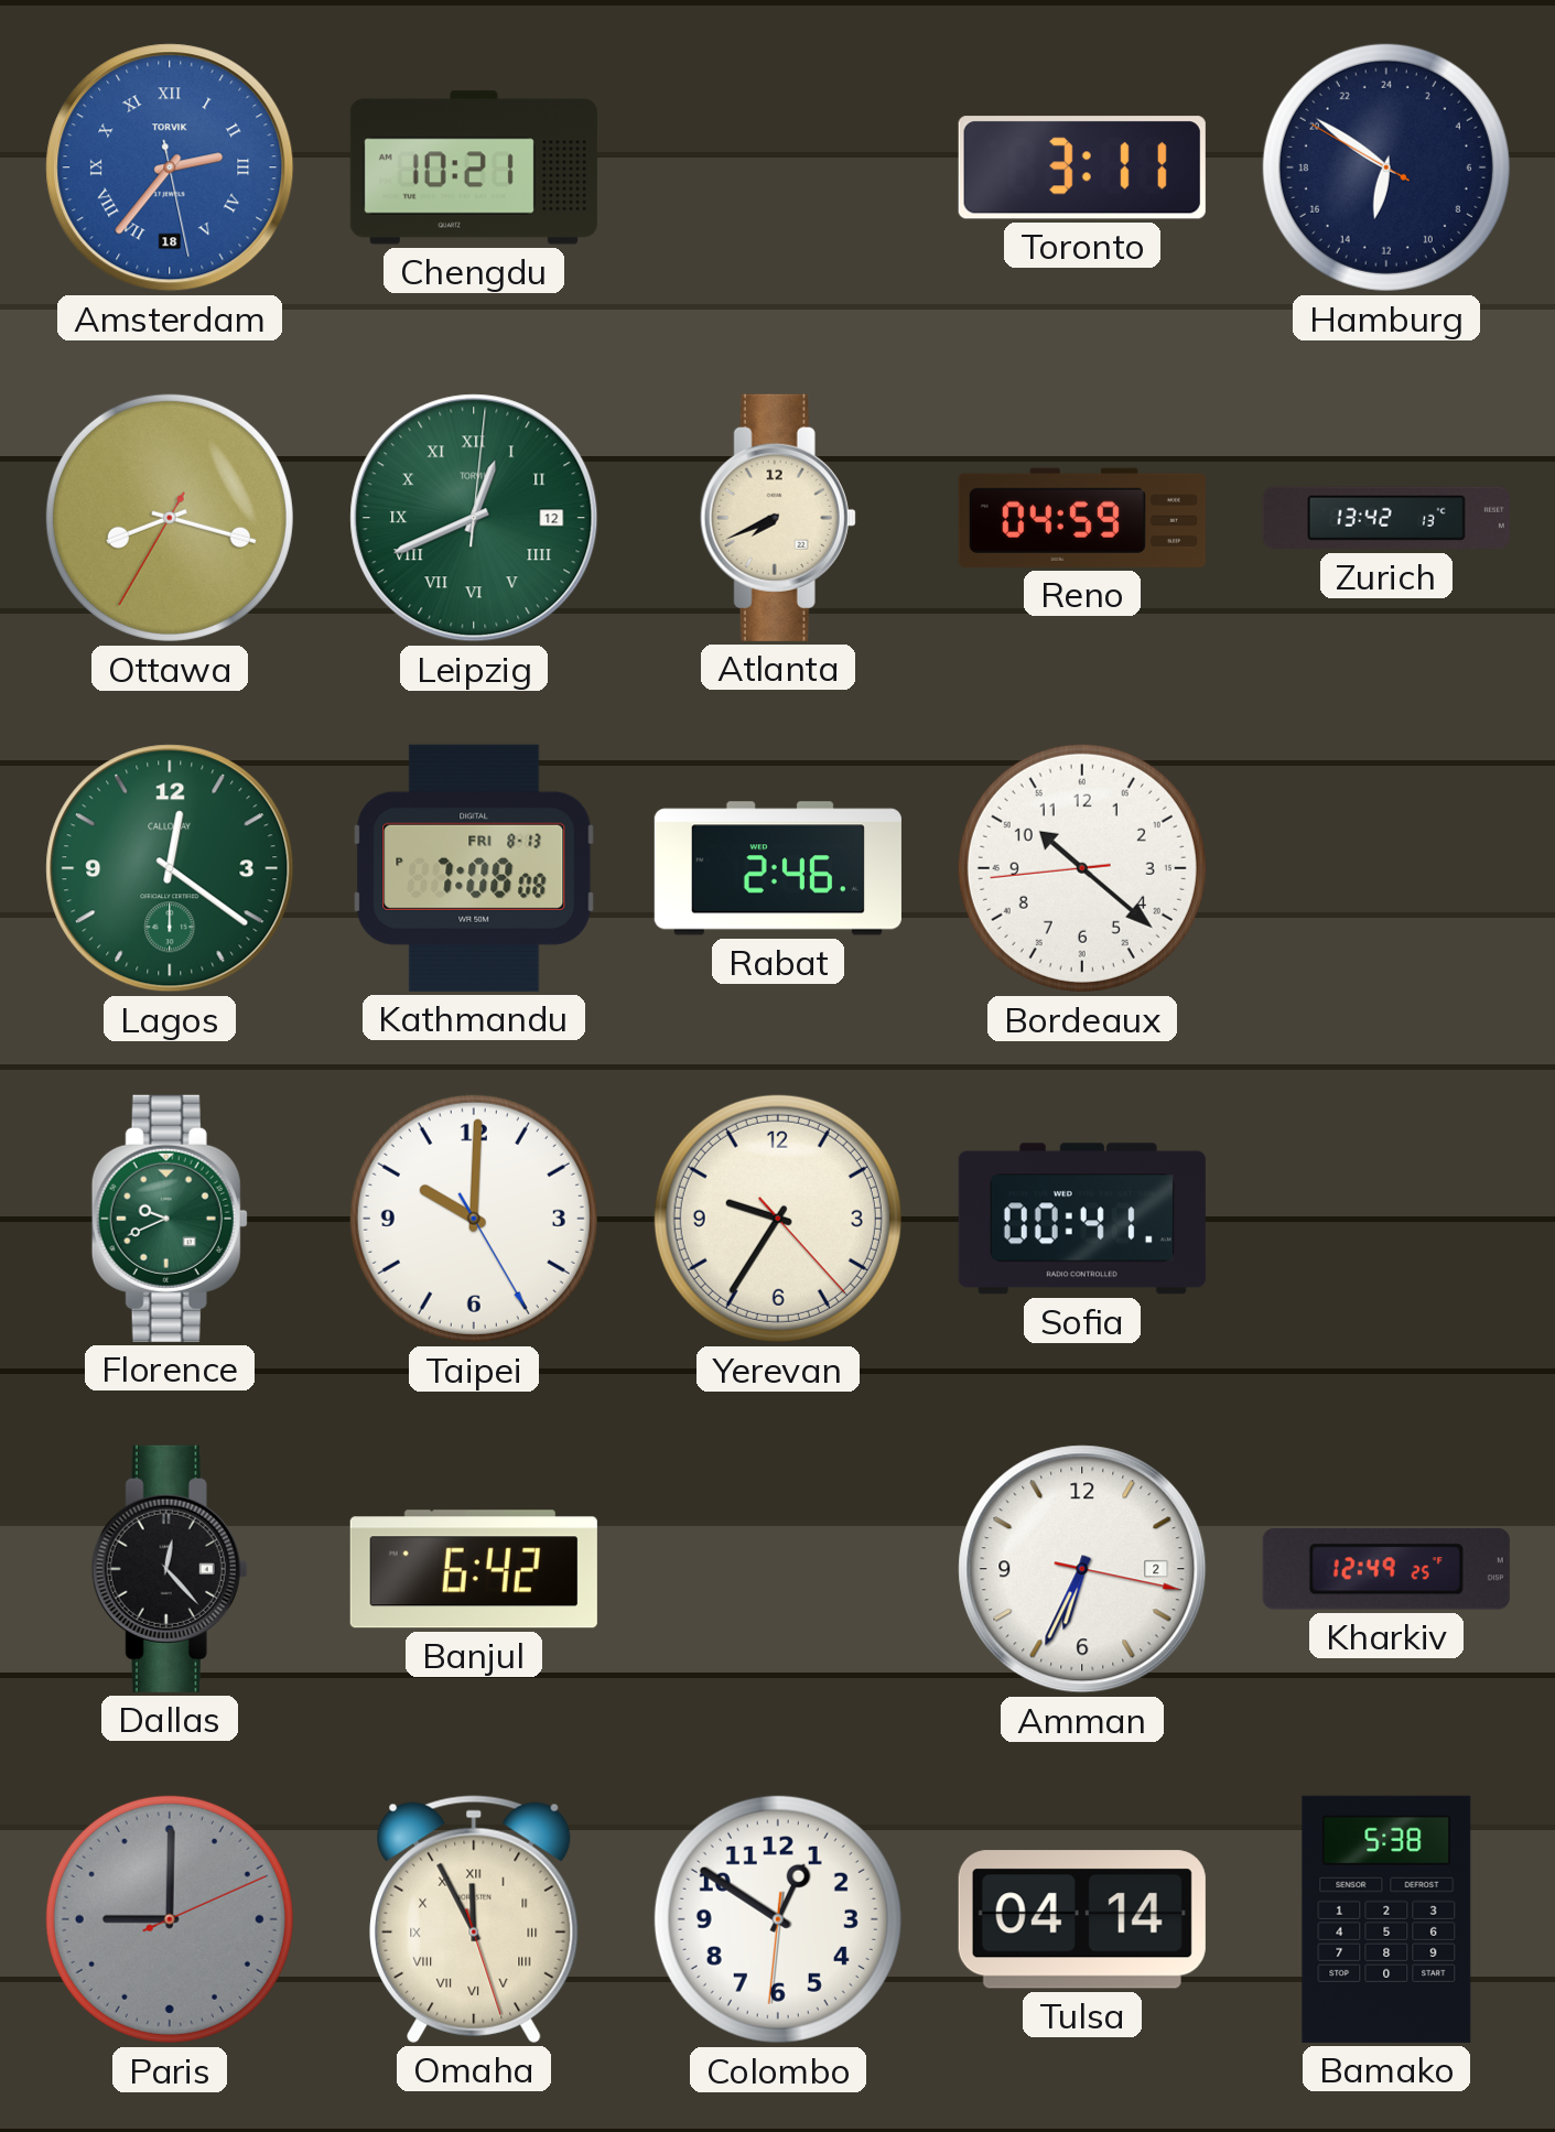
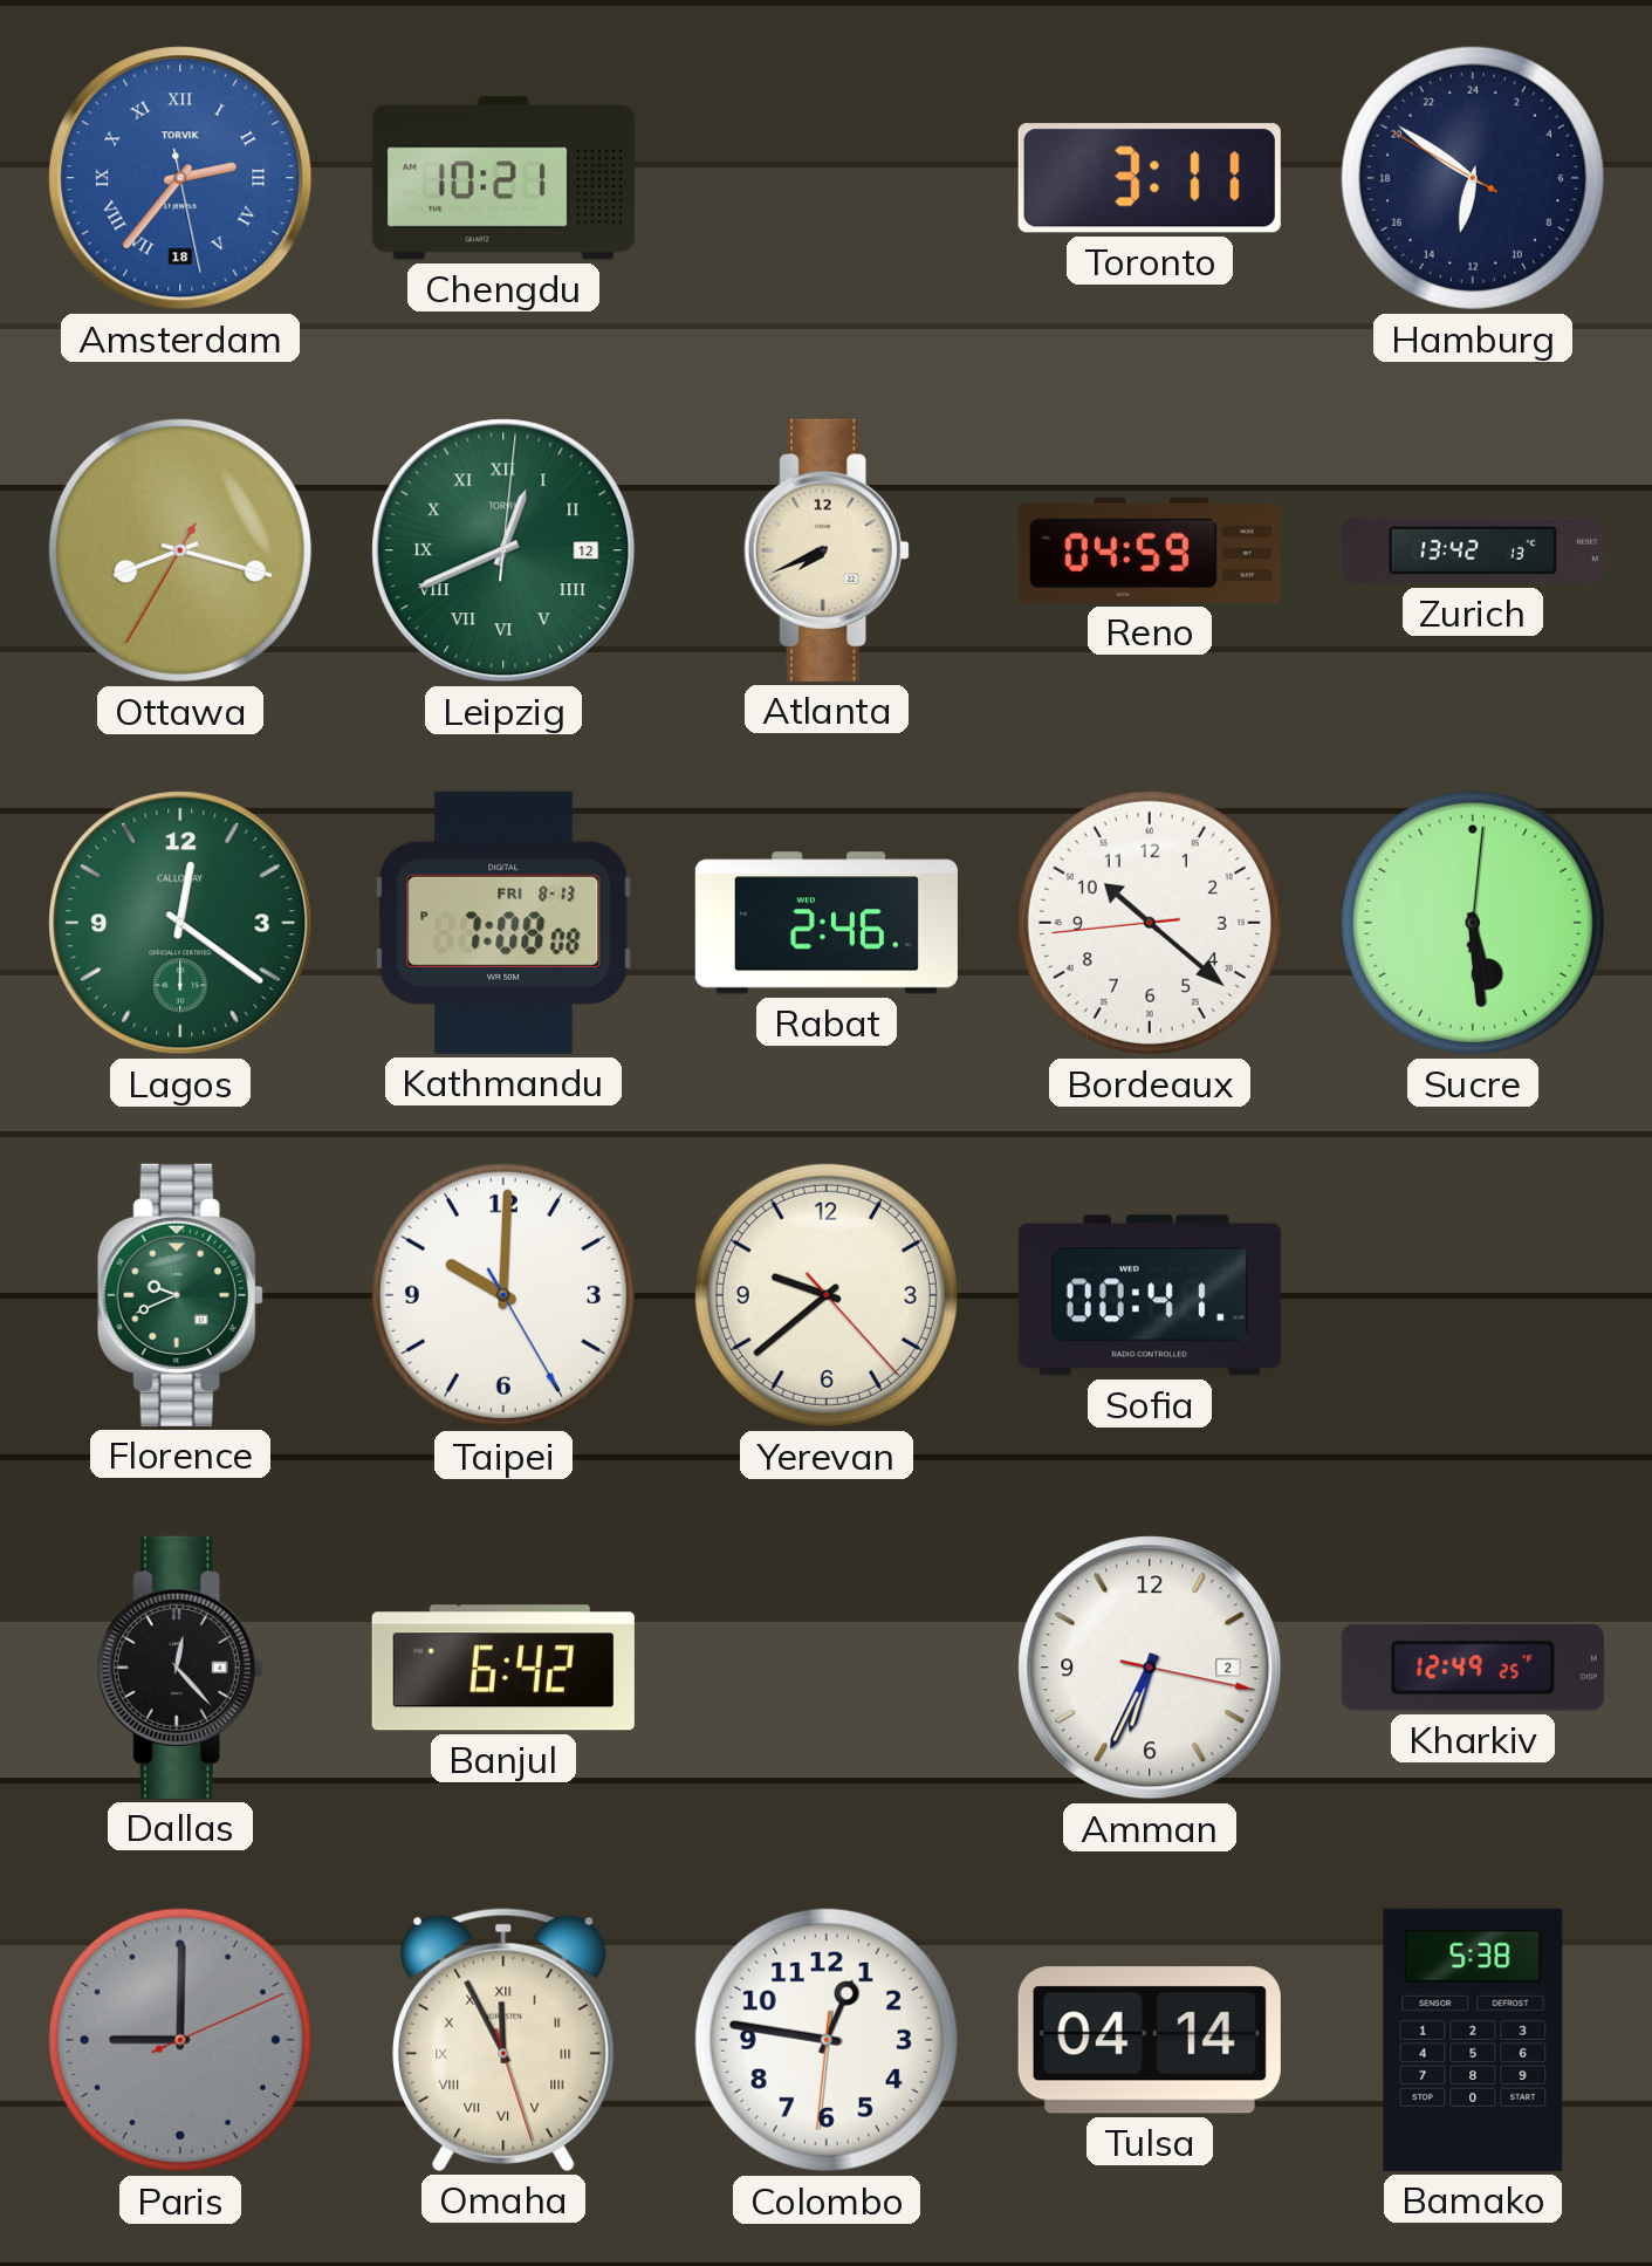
Sucre: none -> 5:29
Yerevan: 9:35 -> 9:38
Colombo: 12:50 -> 12:46
